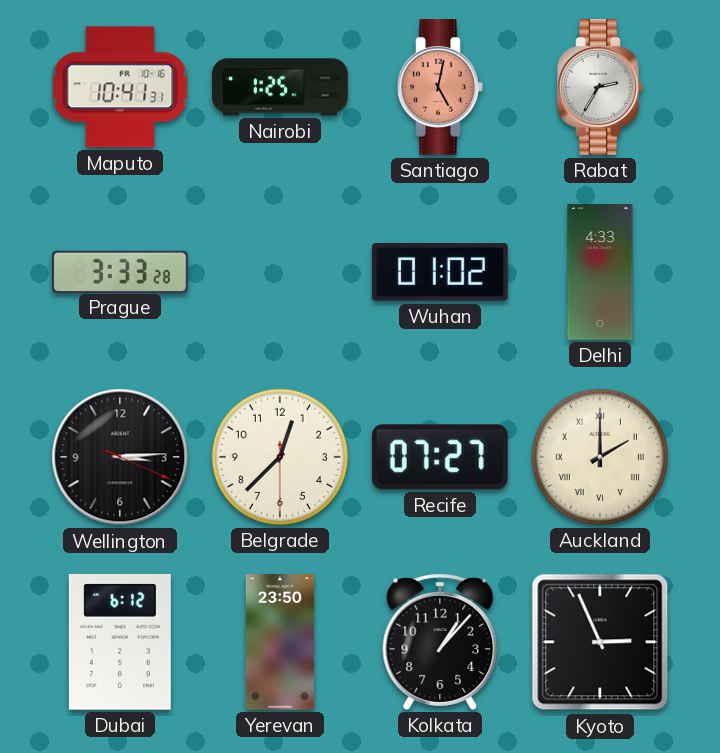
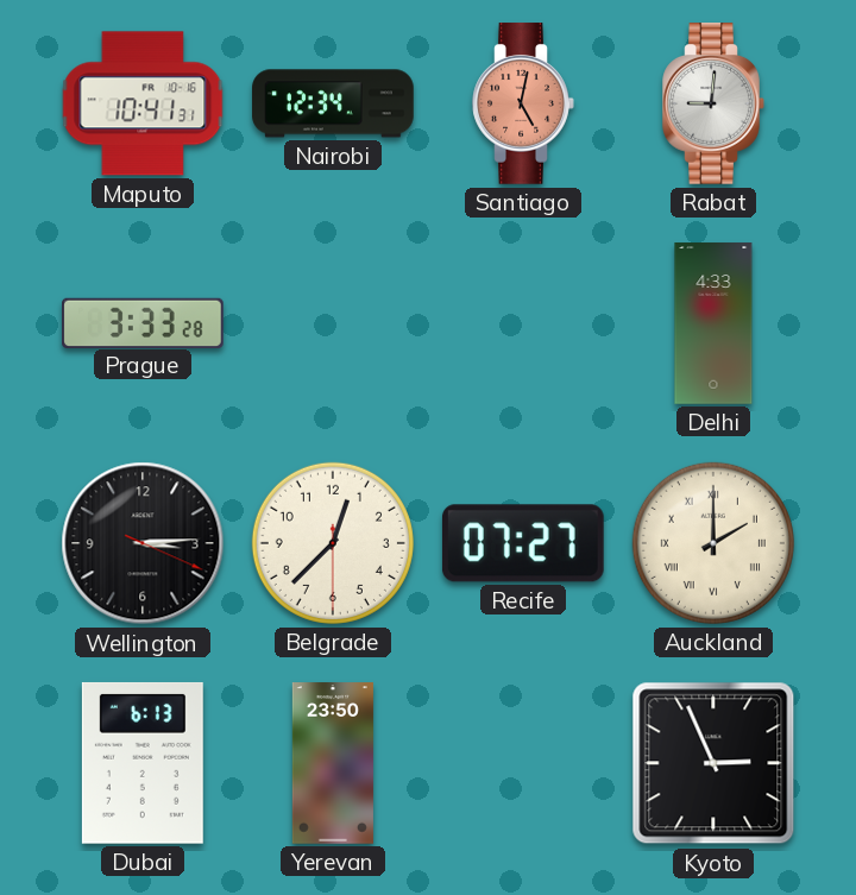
Nairobi: 1:25 -> 12:34
Rabat: 2:35 -> 9:01
Wuhan: 01:02 -> none
Dubai: 6:12 -> 6:13
Kolkata: 1:07 -> none
